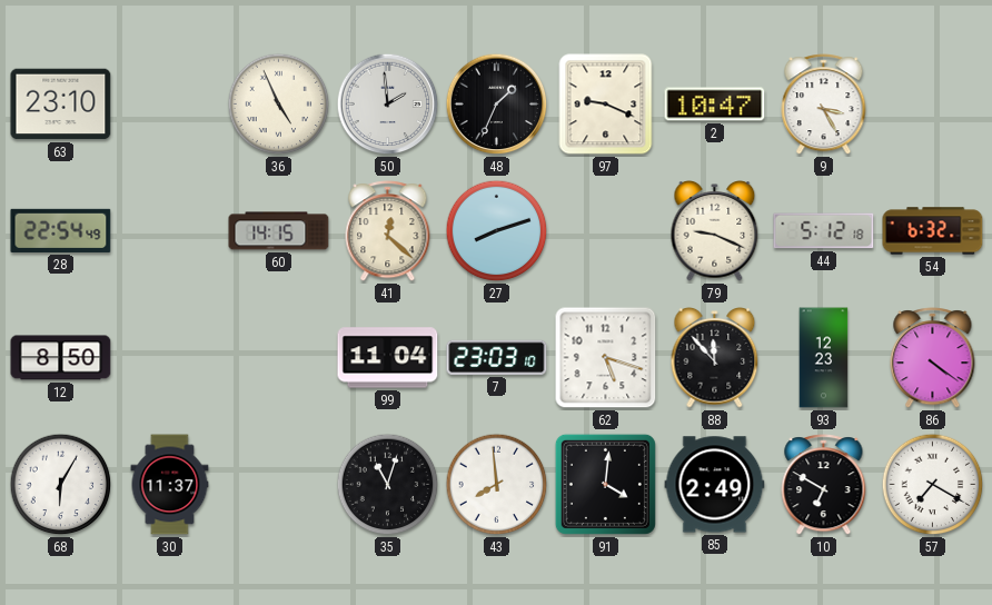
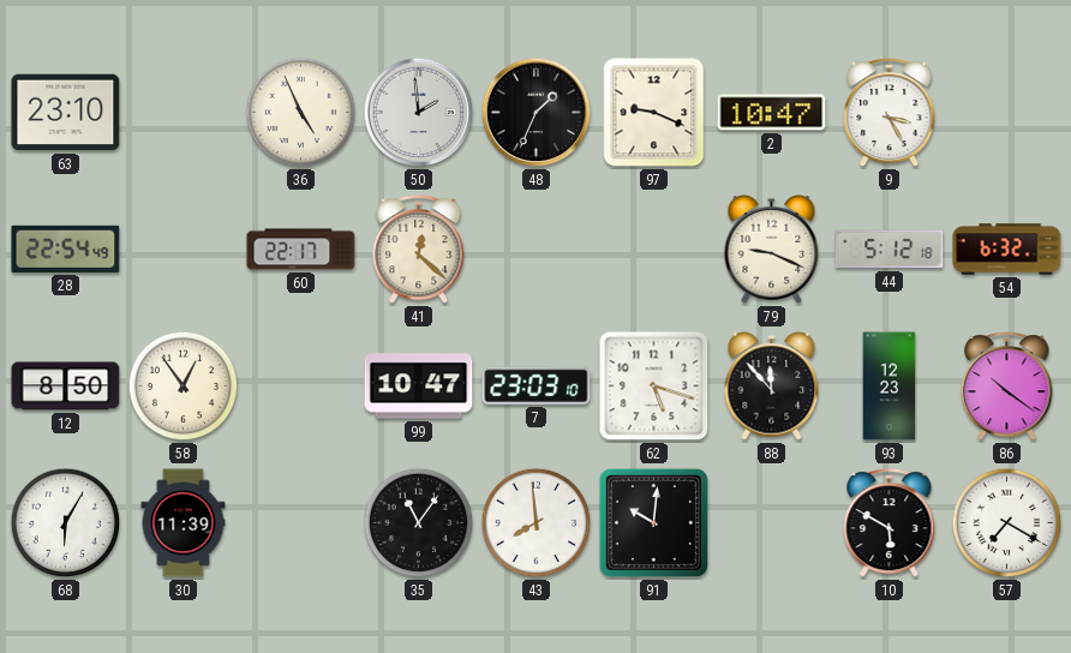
60: 14:15 -> 22:17
27: 8:12 -> none
58: none -> 12:54
99: 11:04 -> 10:47
86: 4:21 -> 10:21
30: 11:37 -> 11:39
35: 11:03 -> 11:06
91: 4:01 -> 10:01
85: 2:49 -> none
10: 6:50 -> 5:50
